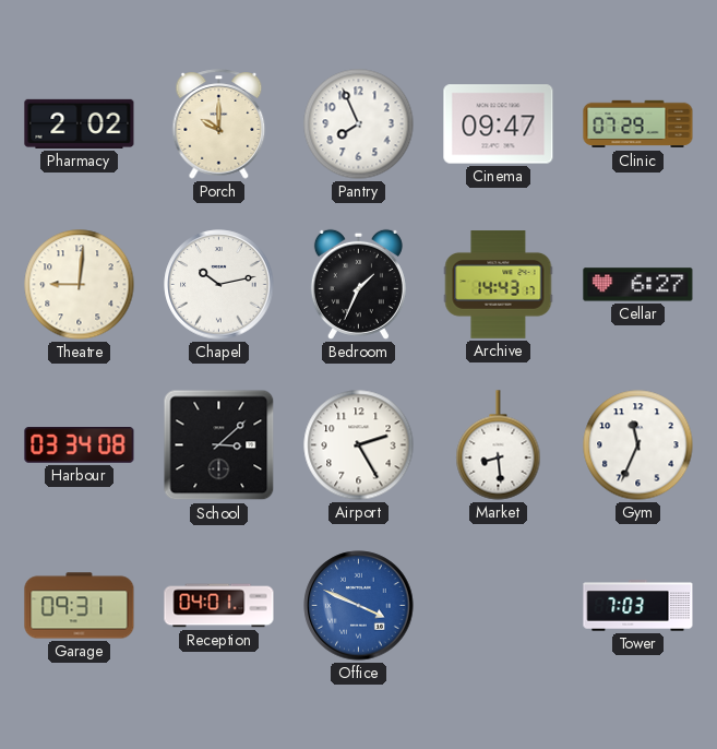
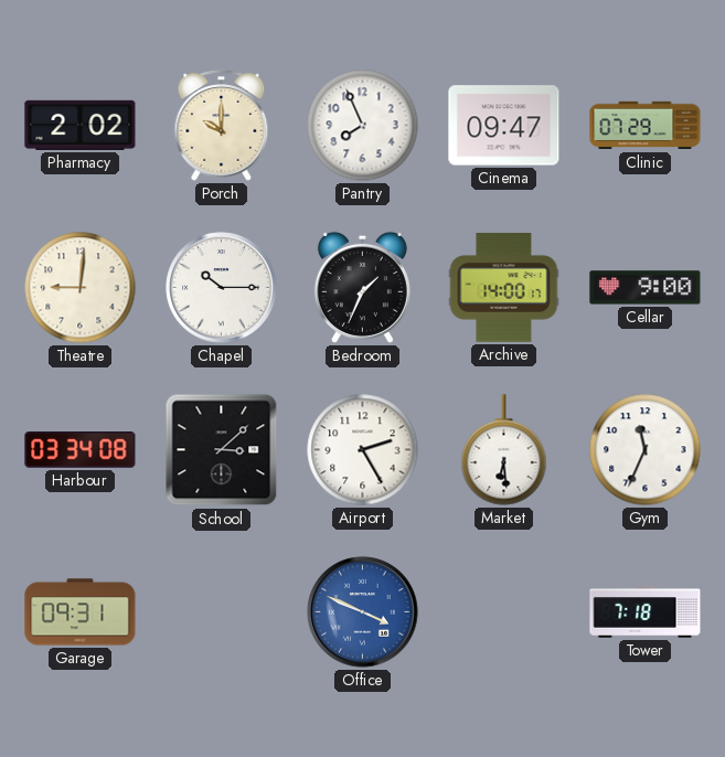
Chapel: 10:13 -> 10:15
Archive: 14:43 -> 14:00
Cellar: 6:27 -> 9:00
Market: 8:29 -> 6:29
Reception: 04:01 -> none
Tower: 7:03 -> 7:18
